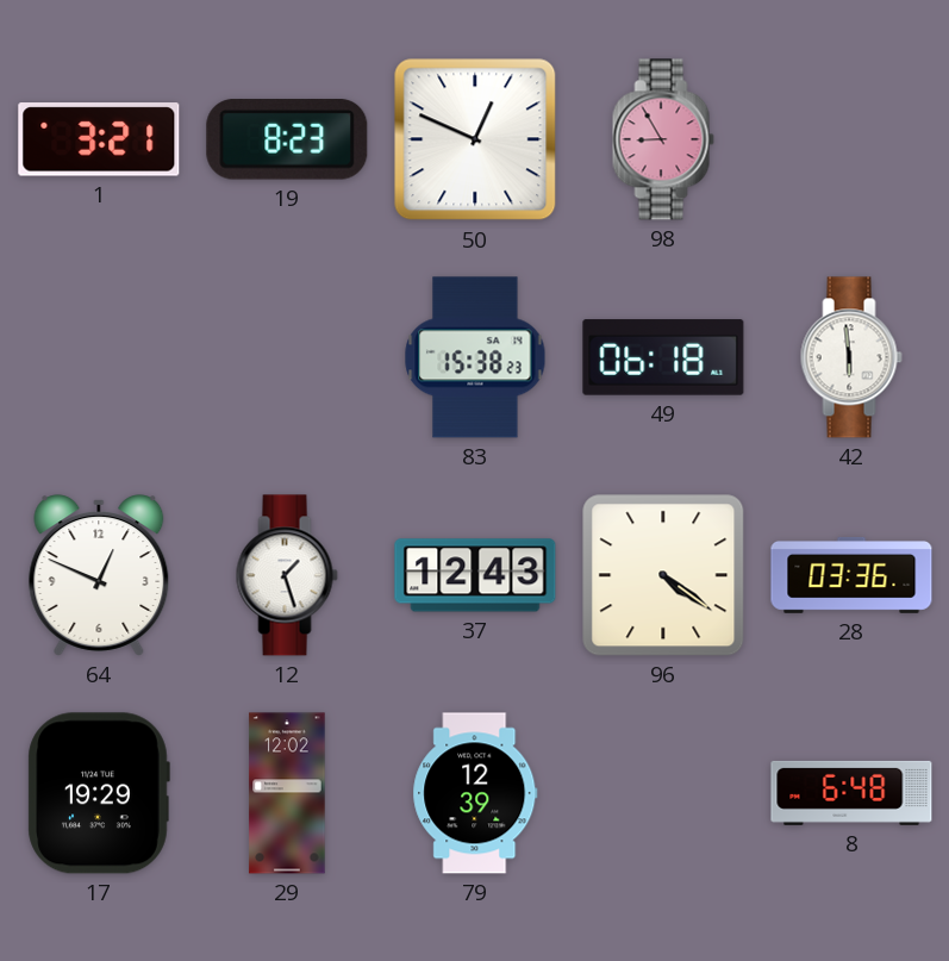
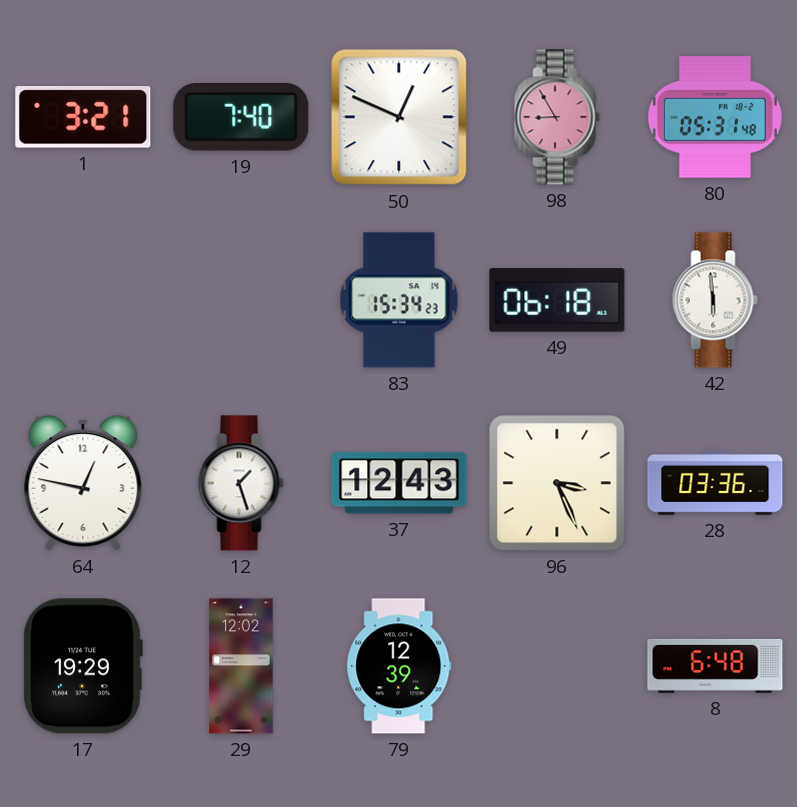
19: 8:23 -> 7:40
80: none -> 05:31
83: 15:38 -> 15:34
64: 12:49 -> 12:47
96: 4:21 -> 3:26
